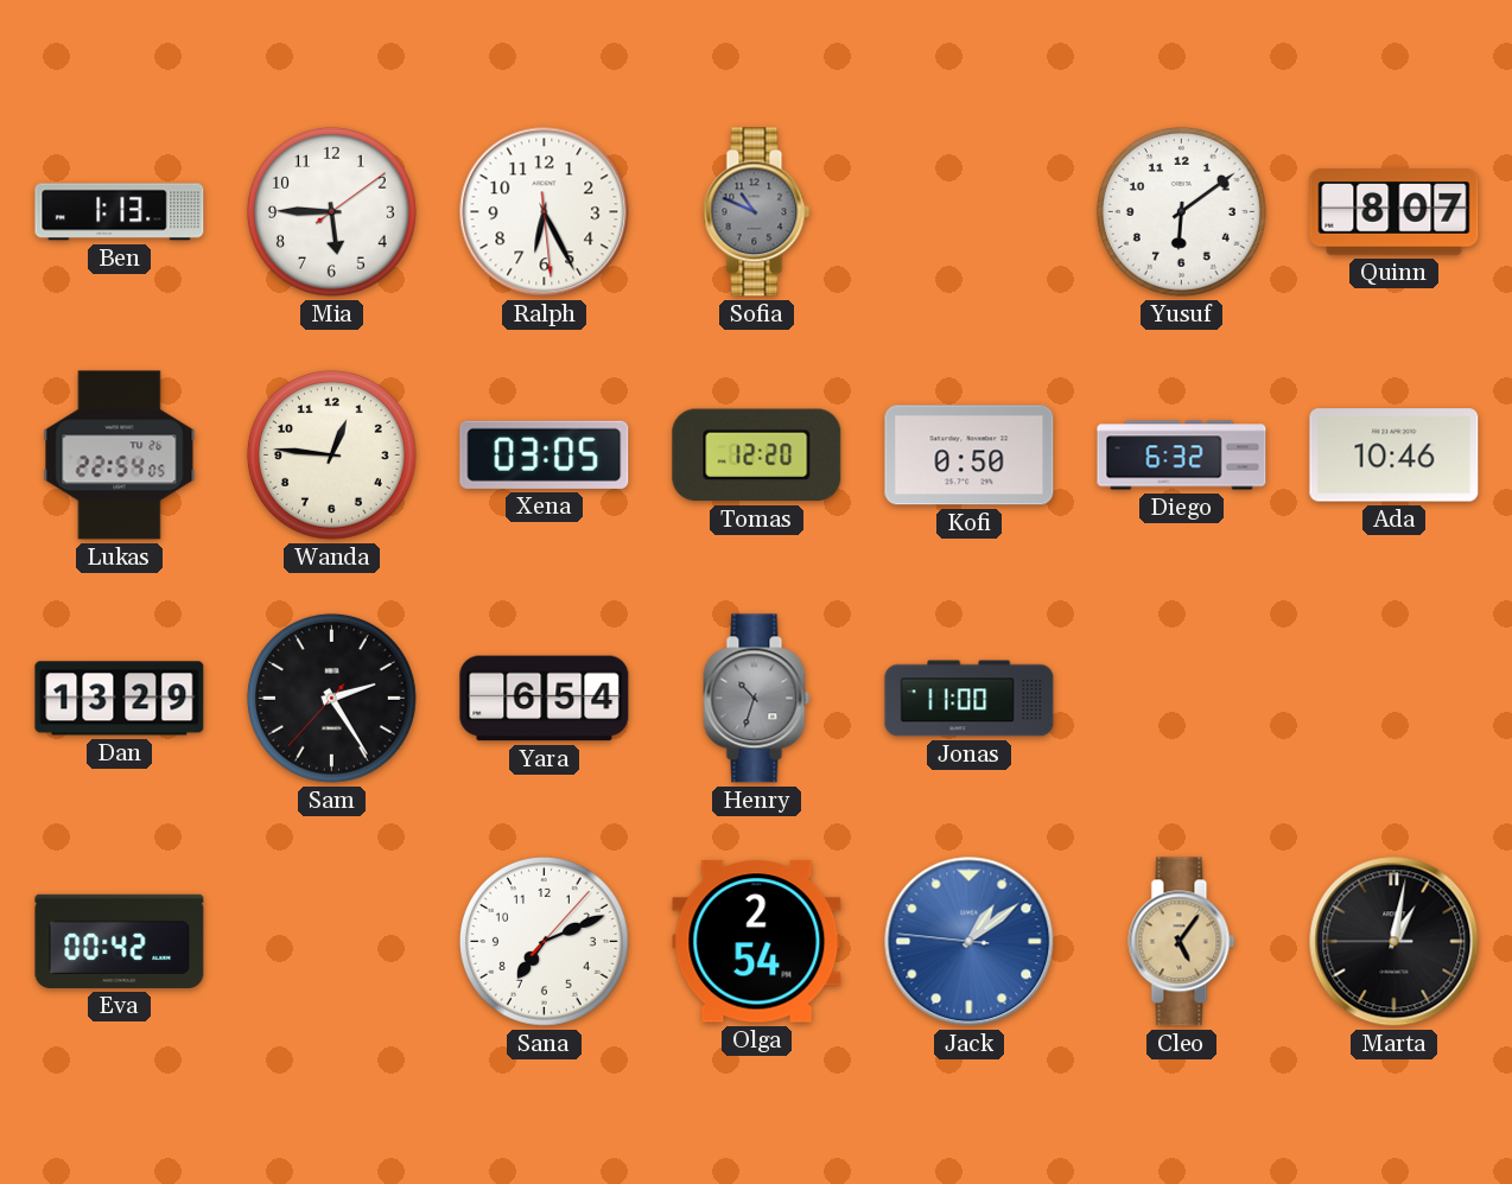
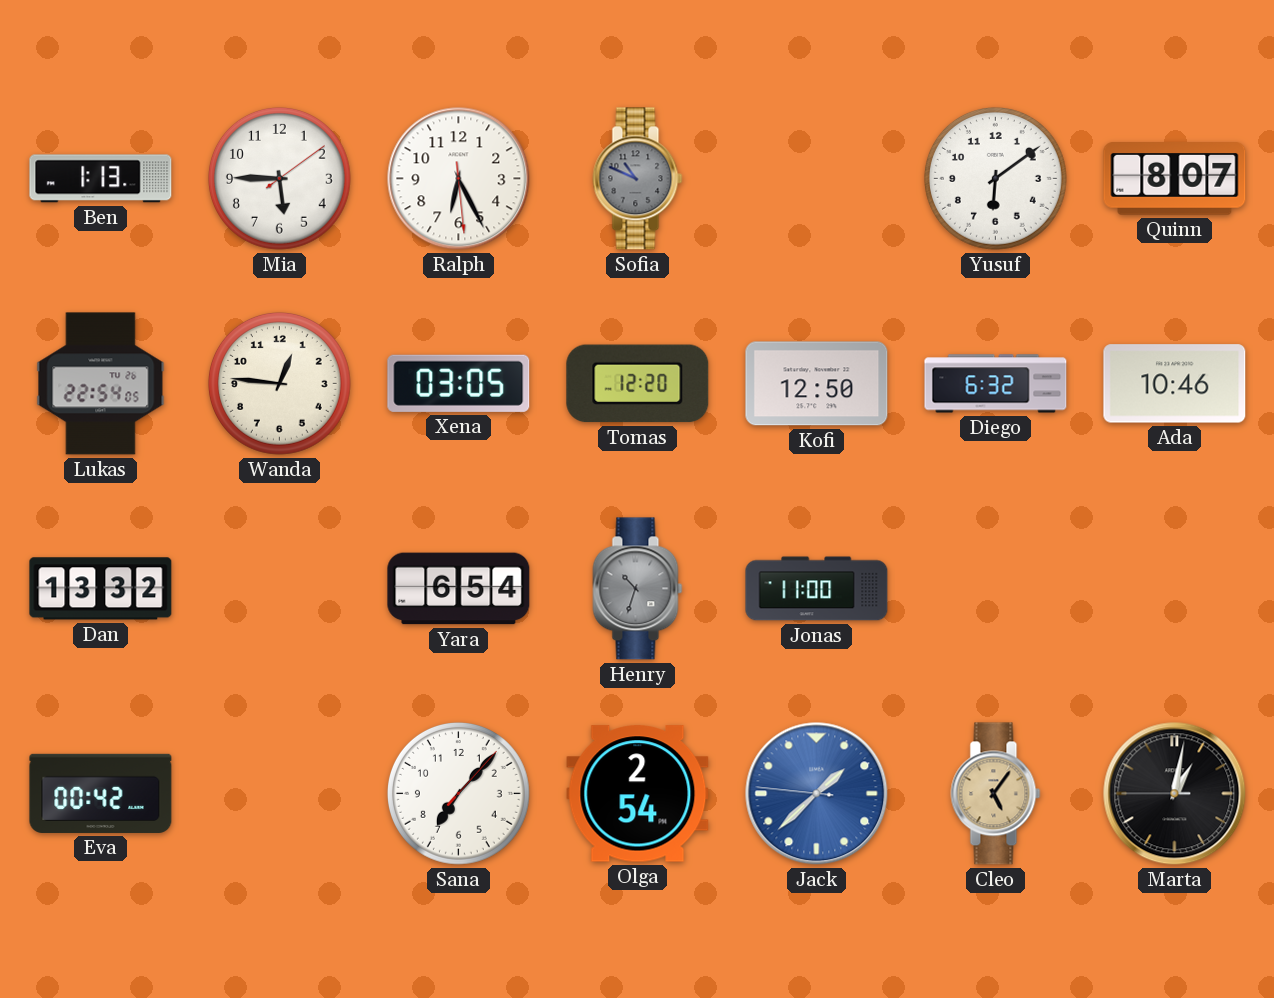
Kofi: 0:50 -> 12:50
Dan: 13:29 -> 13:32
Sam: 2:24 -> none
Sana: 7:11 -> 7:07
Jack: 1:08 -> 1:37
